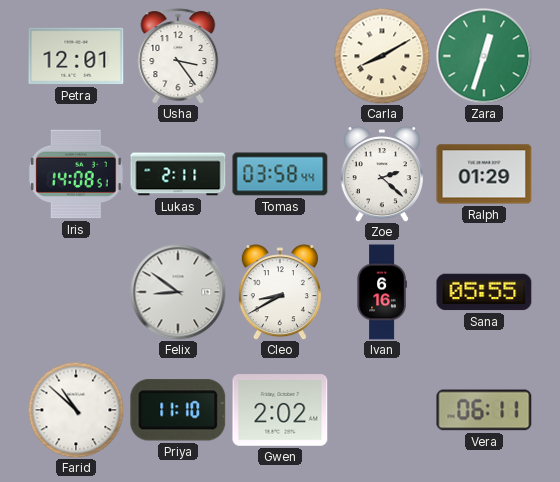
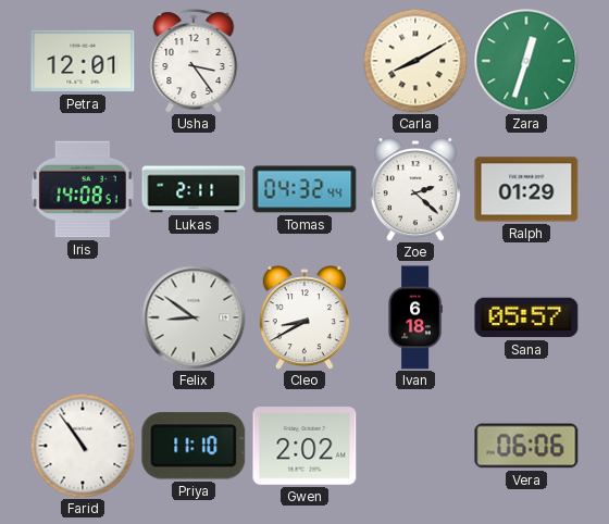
Tomas: 03:58 -> 04:32
Ivan: 6:16 -> 6:18
Sana: 05:55 -> 05:57
Farid: 10:52 -> 10:54
Vera: 06:11 -> 06:06
